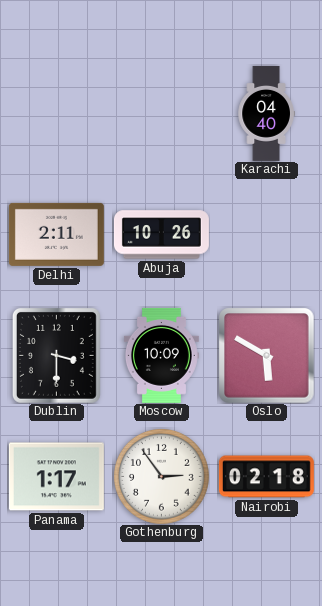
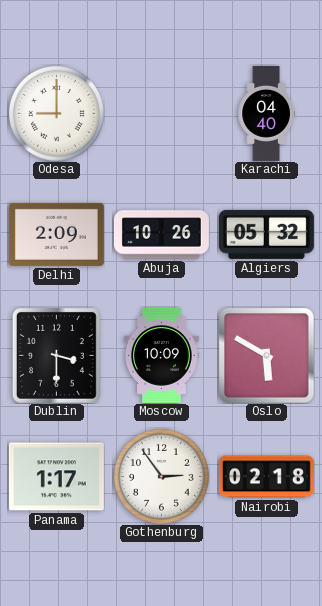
Odesa: none -> 9:00
Delhi: 2:11 -> 2:09
Algiers: none -> 05:32
